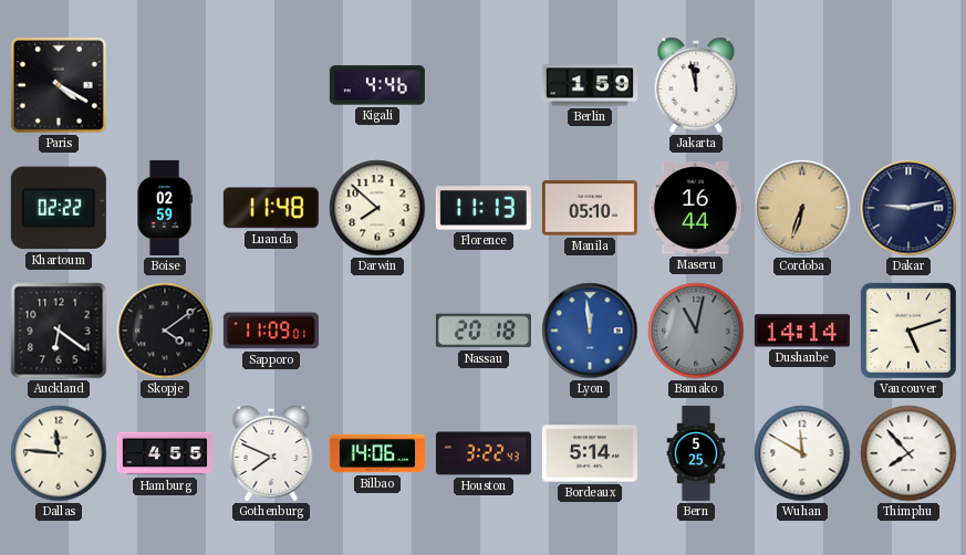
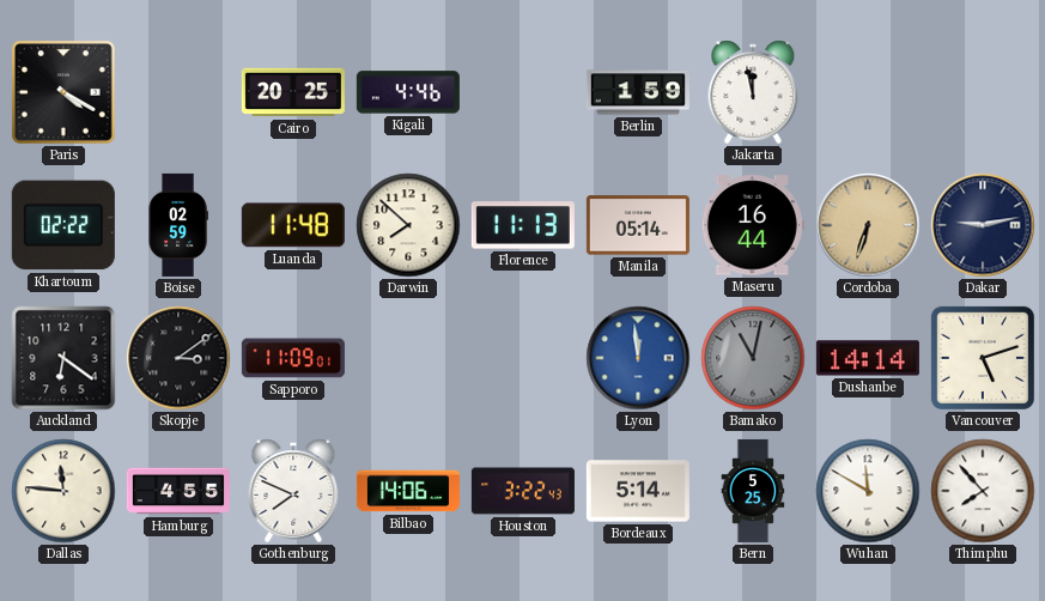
Cairo: none -> 20:25
Manila: 05:10 -> 05:14
Skopje: 4:09 -> 3:09
Nassau: 20:18 -> none
